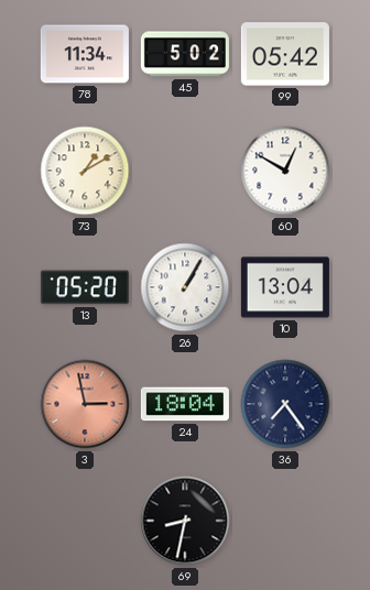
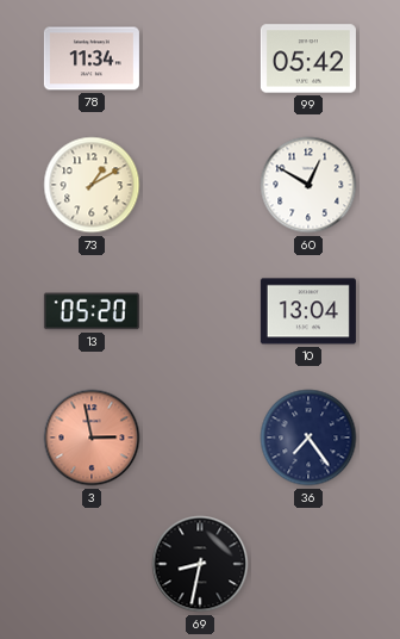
45: 5:02 -> none
26: 1:05 -> none
24: 18:04 -> none
